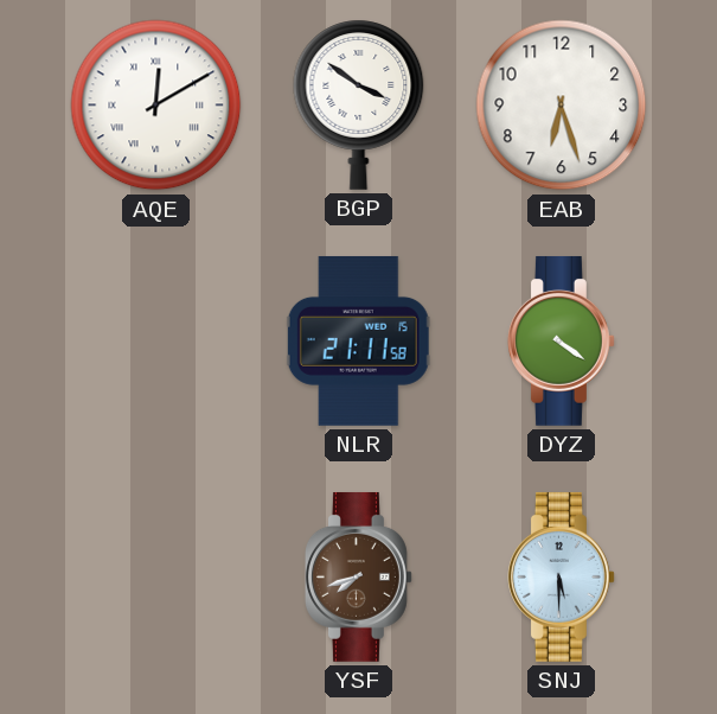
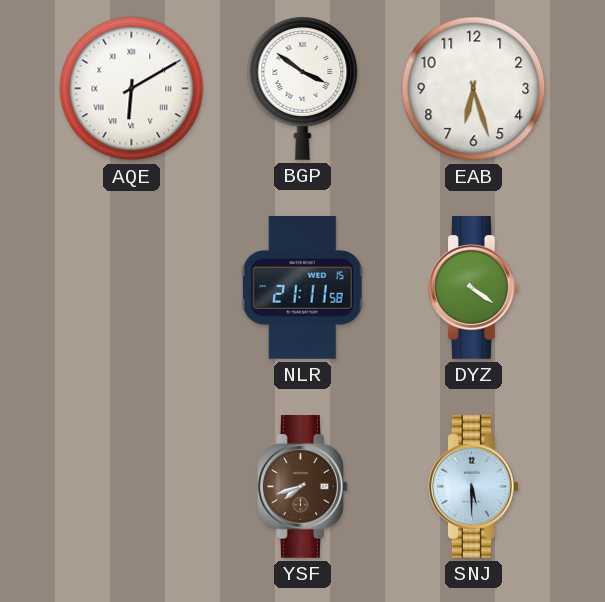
AQE: 12:10 -> 6:10
